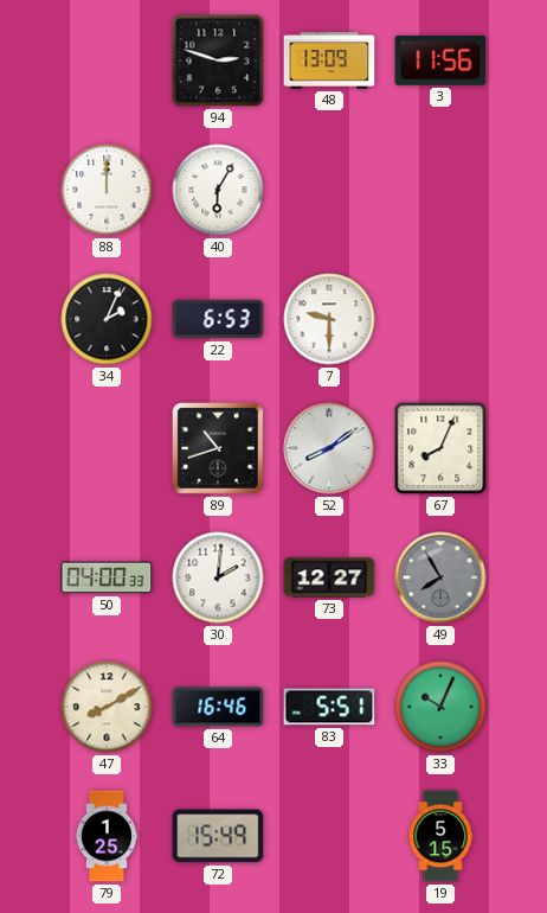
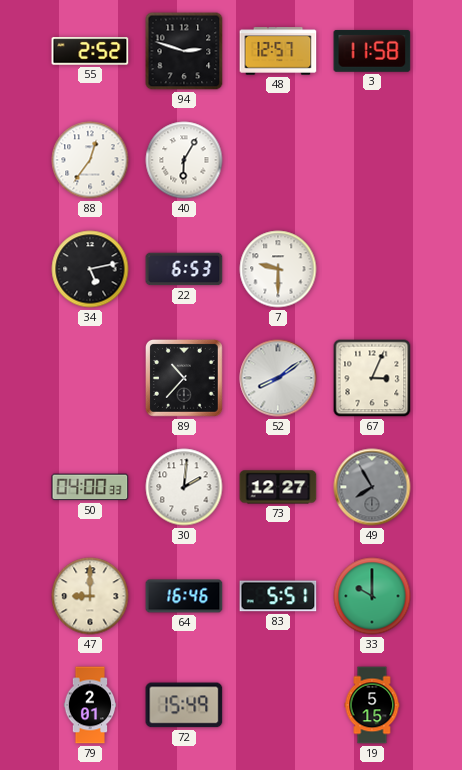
55: none -> 2:52
48: 13:09 -> 12:57
3: 11:56 -> 11:58
88: 12:00 -> 12:36
34: 2:04 -> 5:13
89: 10:42 -> 10:37
67: 8:04 -> 3:04
47: 8:10 -> 9:00
33: 10:04 -> 10:00
79: 1:25 -> 2:01
